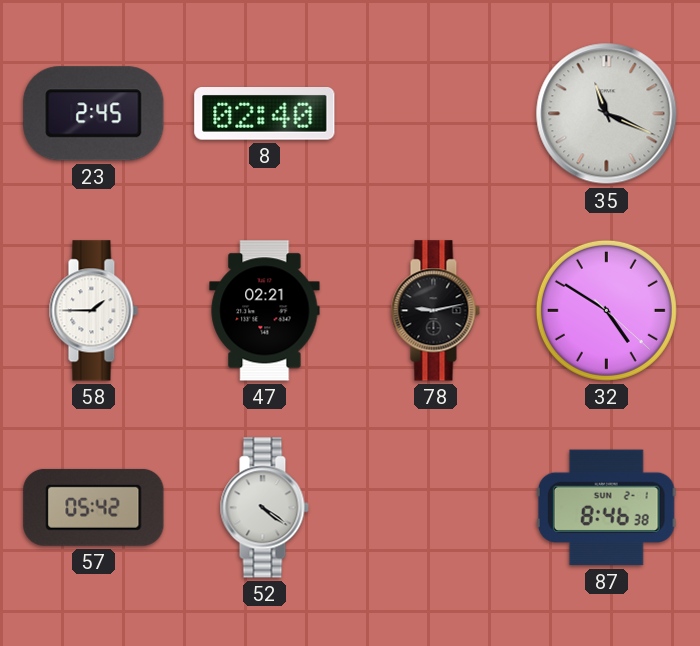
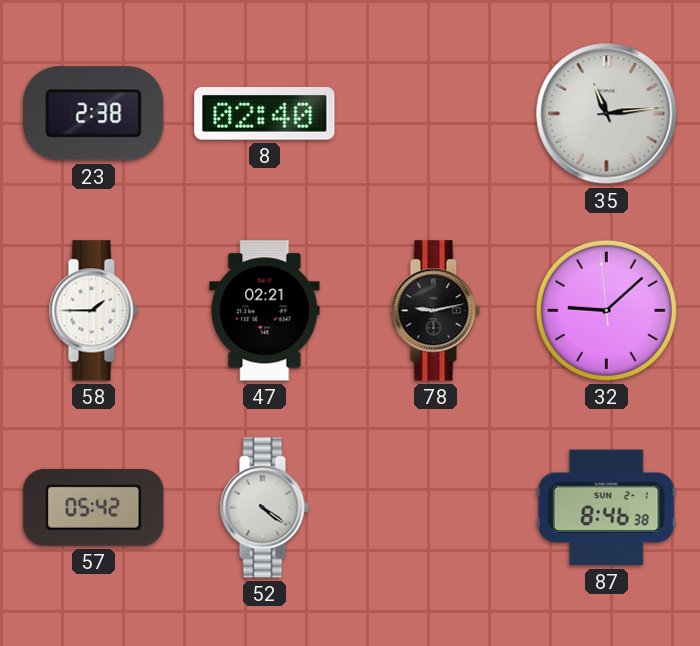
23: 2:45 -> 2:38
35: 11:19 -> 11:14
32: 4:50 -> 9:07
